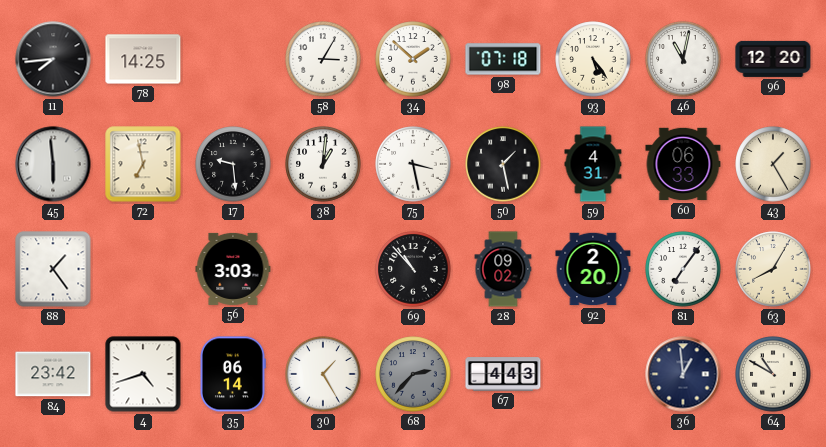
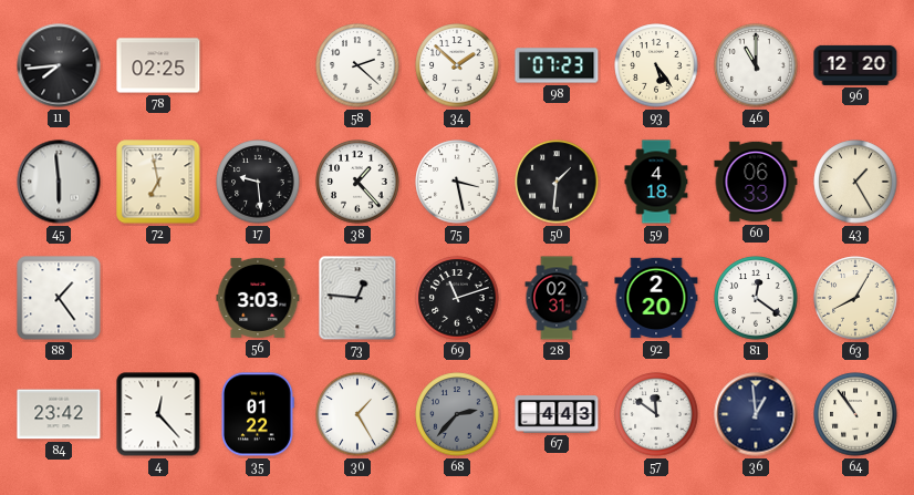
78: 14:25 -> 02:25
58: 3:05 -> 2:22
98: 07:18 -> 07:23
46: 11:02 -> 11:00
38: 1:01 -> 1:23
50: 1:28 -> 1:31
59: 4:31 -> 4:18
73: none -> 12:46
69: 10:53 -> 11:12
28: 09:02 -> 02:31
81: 7:06 -> 12:21
4: 4:42 -> 12:23
35: 06:14 -> 01:22
57: none -> 11:51
64: 10:50 -> 10:54
